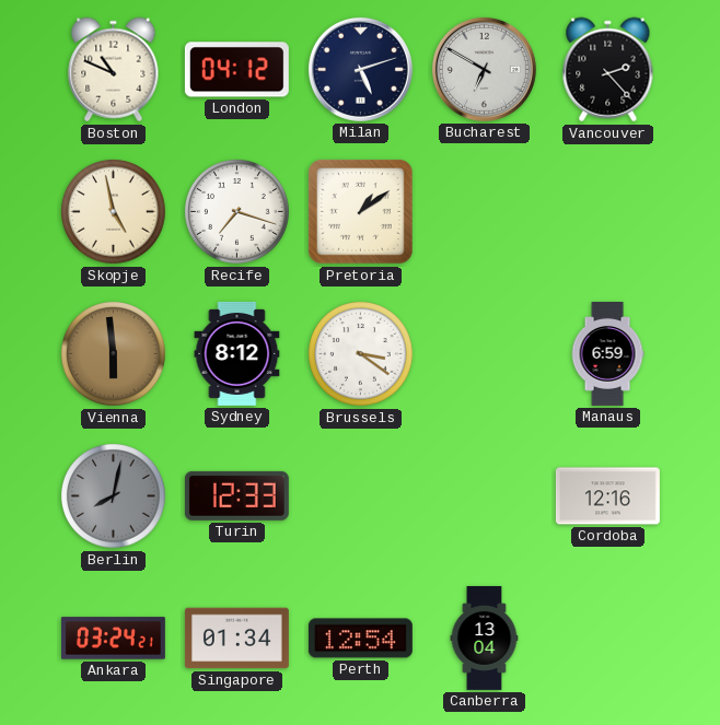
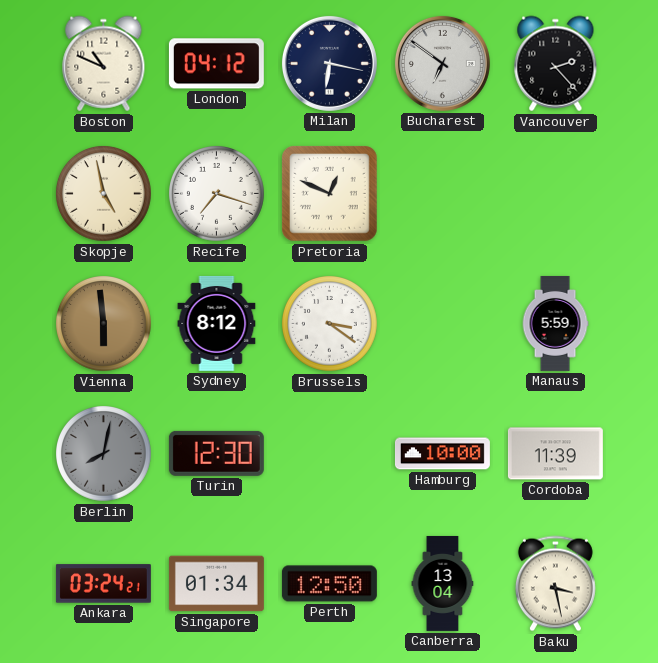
Milan: 5:12 -> 6:17
Bucharest: 6:50 -> 6:51
Pretoria: 1:09 -> 12:49
Manaus: 6:59 -> 5:59
Turin: 12:33 -> 12:30
Hamburg: none -> 10:00
Cordoba: 12:16 -> 11:39
Perth: 12:54 -> 12:50
Baku: none -> 3:28
